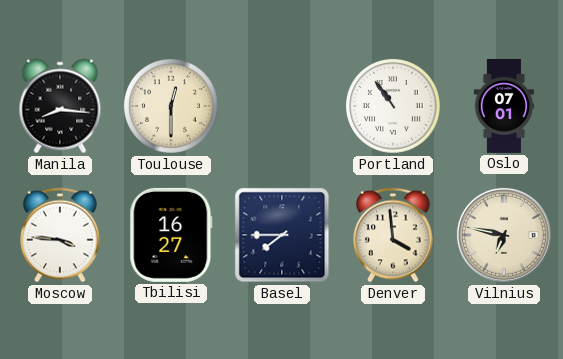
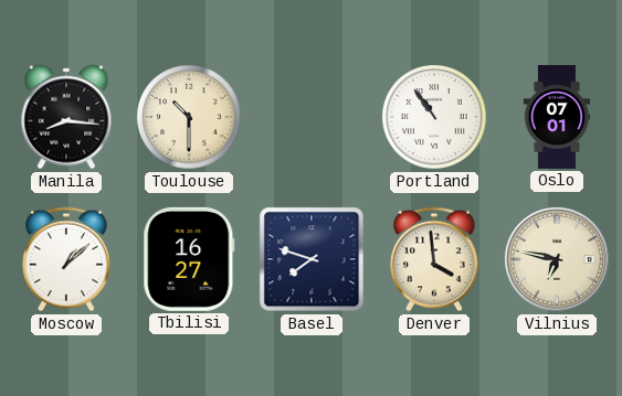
Toulouse: 12:30 -> 10:30
Moscow: 3:46 -> 1:08
Basel: 7:45 -> 7:48
